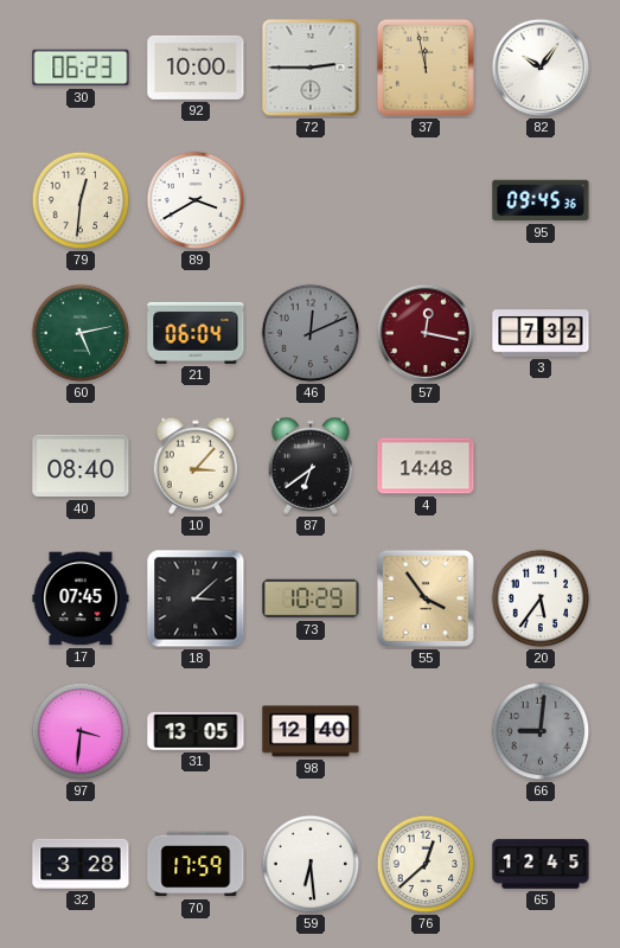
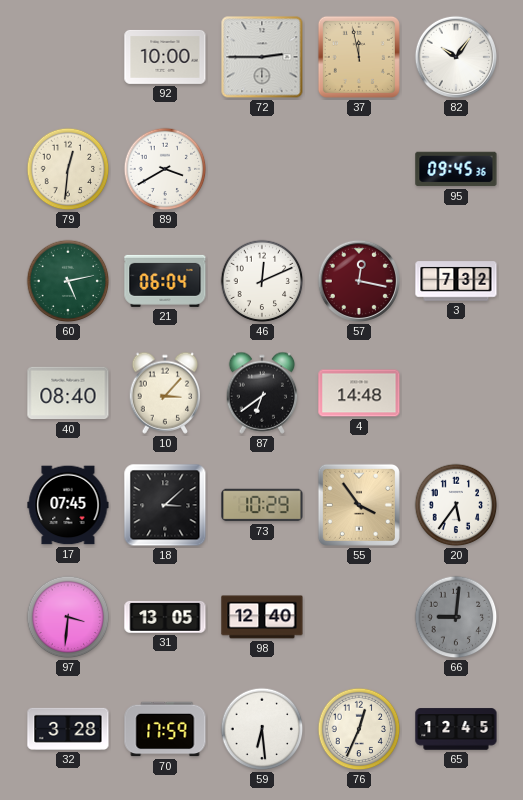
30: 06:23 -> none
46 dial: grey -> white
76: 12:38 -> 12:34
